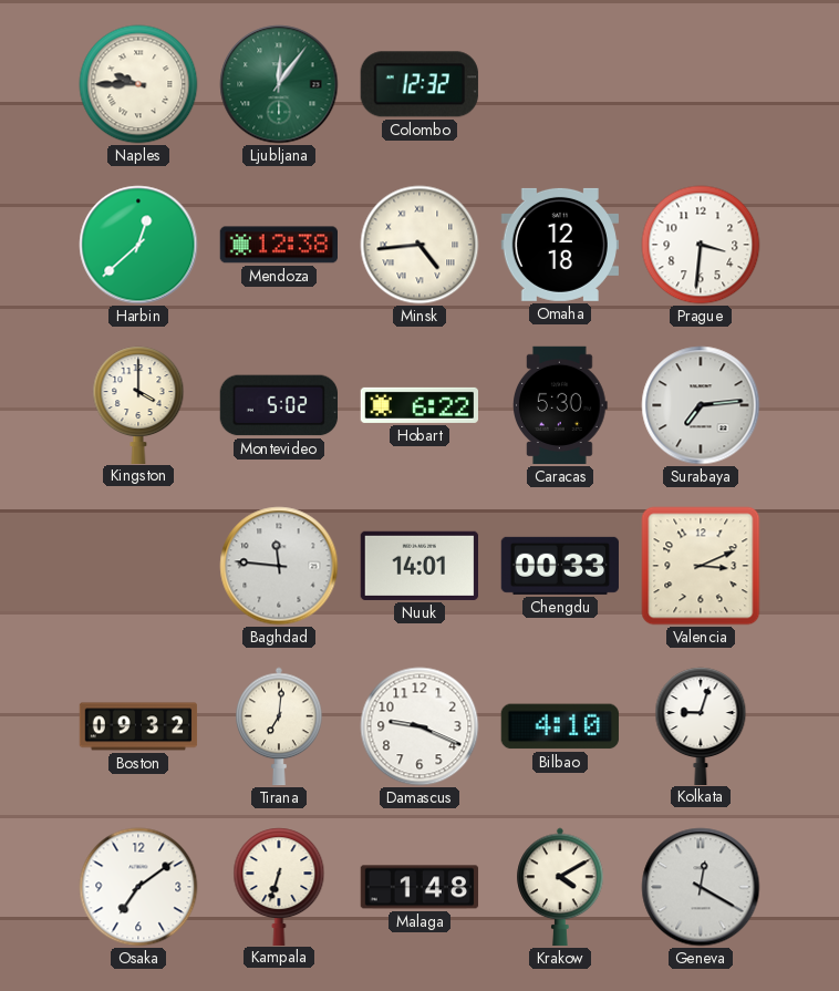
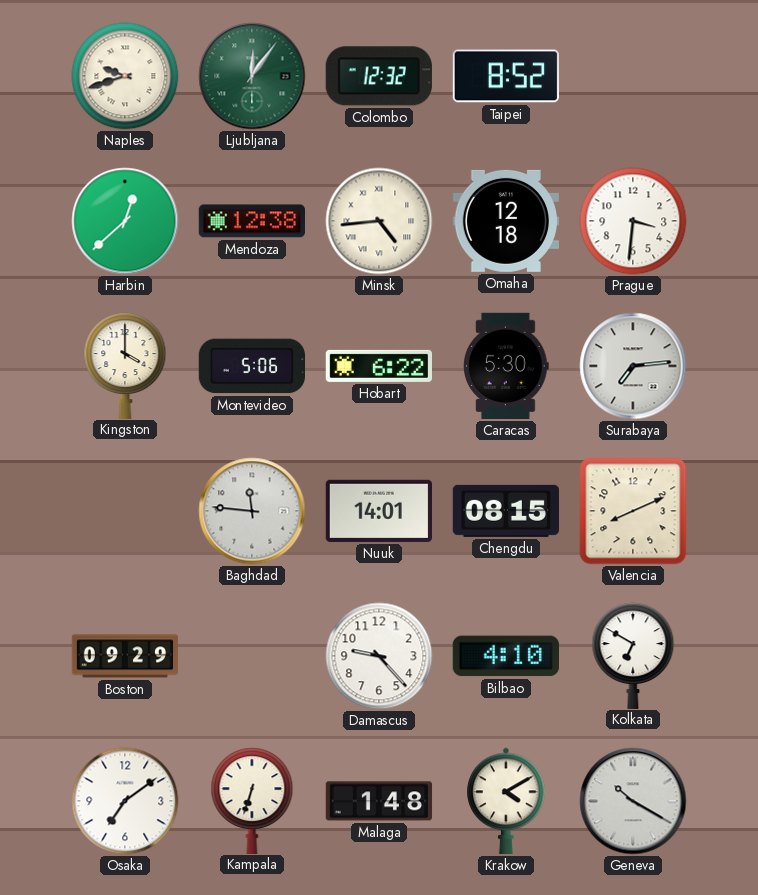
Naples: 9:45 -> 9:42
Taipei: none -> 8:52
Montevideo: 5:02 -> 5:06
Chengdu: 00:33 -> 08:15
Valencia: 3:11 -> 8:11
Boston: 09:32 -> 09:29
Tirana: 7:01 -> none
Damascus: 9:19 -> 9:23
Kolkata: 9:03 -> 6:50
Geneva: 12:20 -> 10:20
